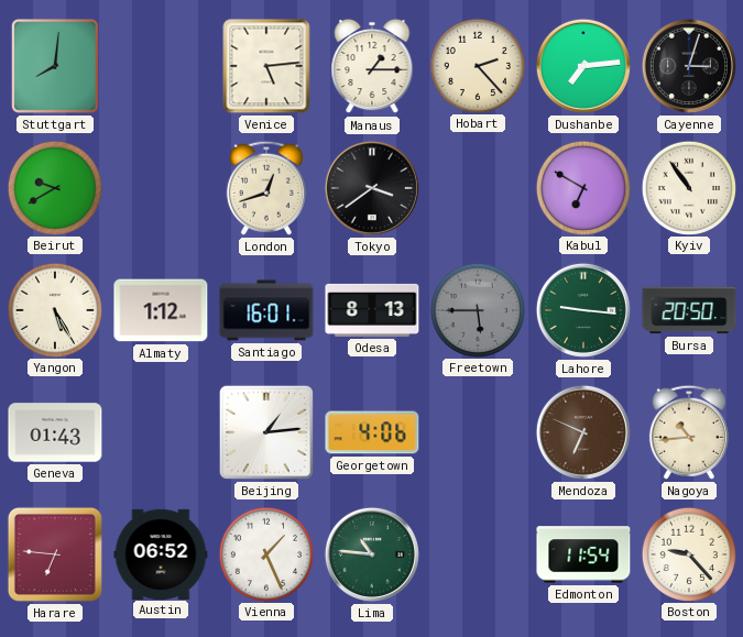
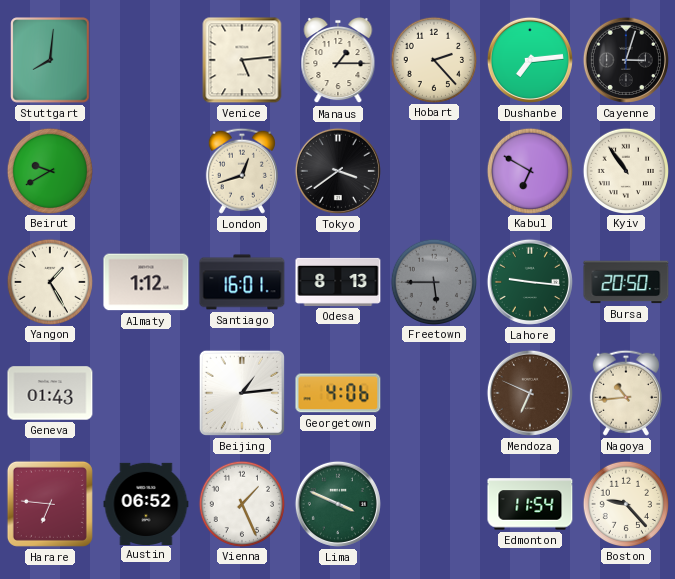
Yangon: 5:25 -> 1:25
Lima: 10:46 -> 3:49
